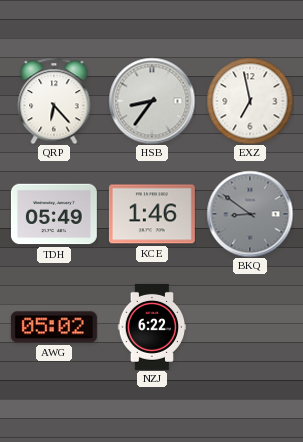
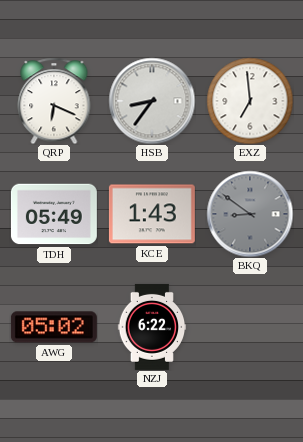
QRP: 6:23 -> 6:19
EXZ: 6:58 -> 6:59
KCE: 1:46 -> 1:43
